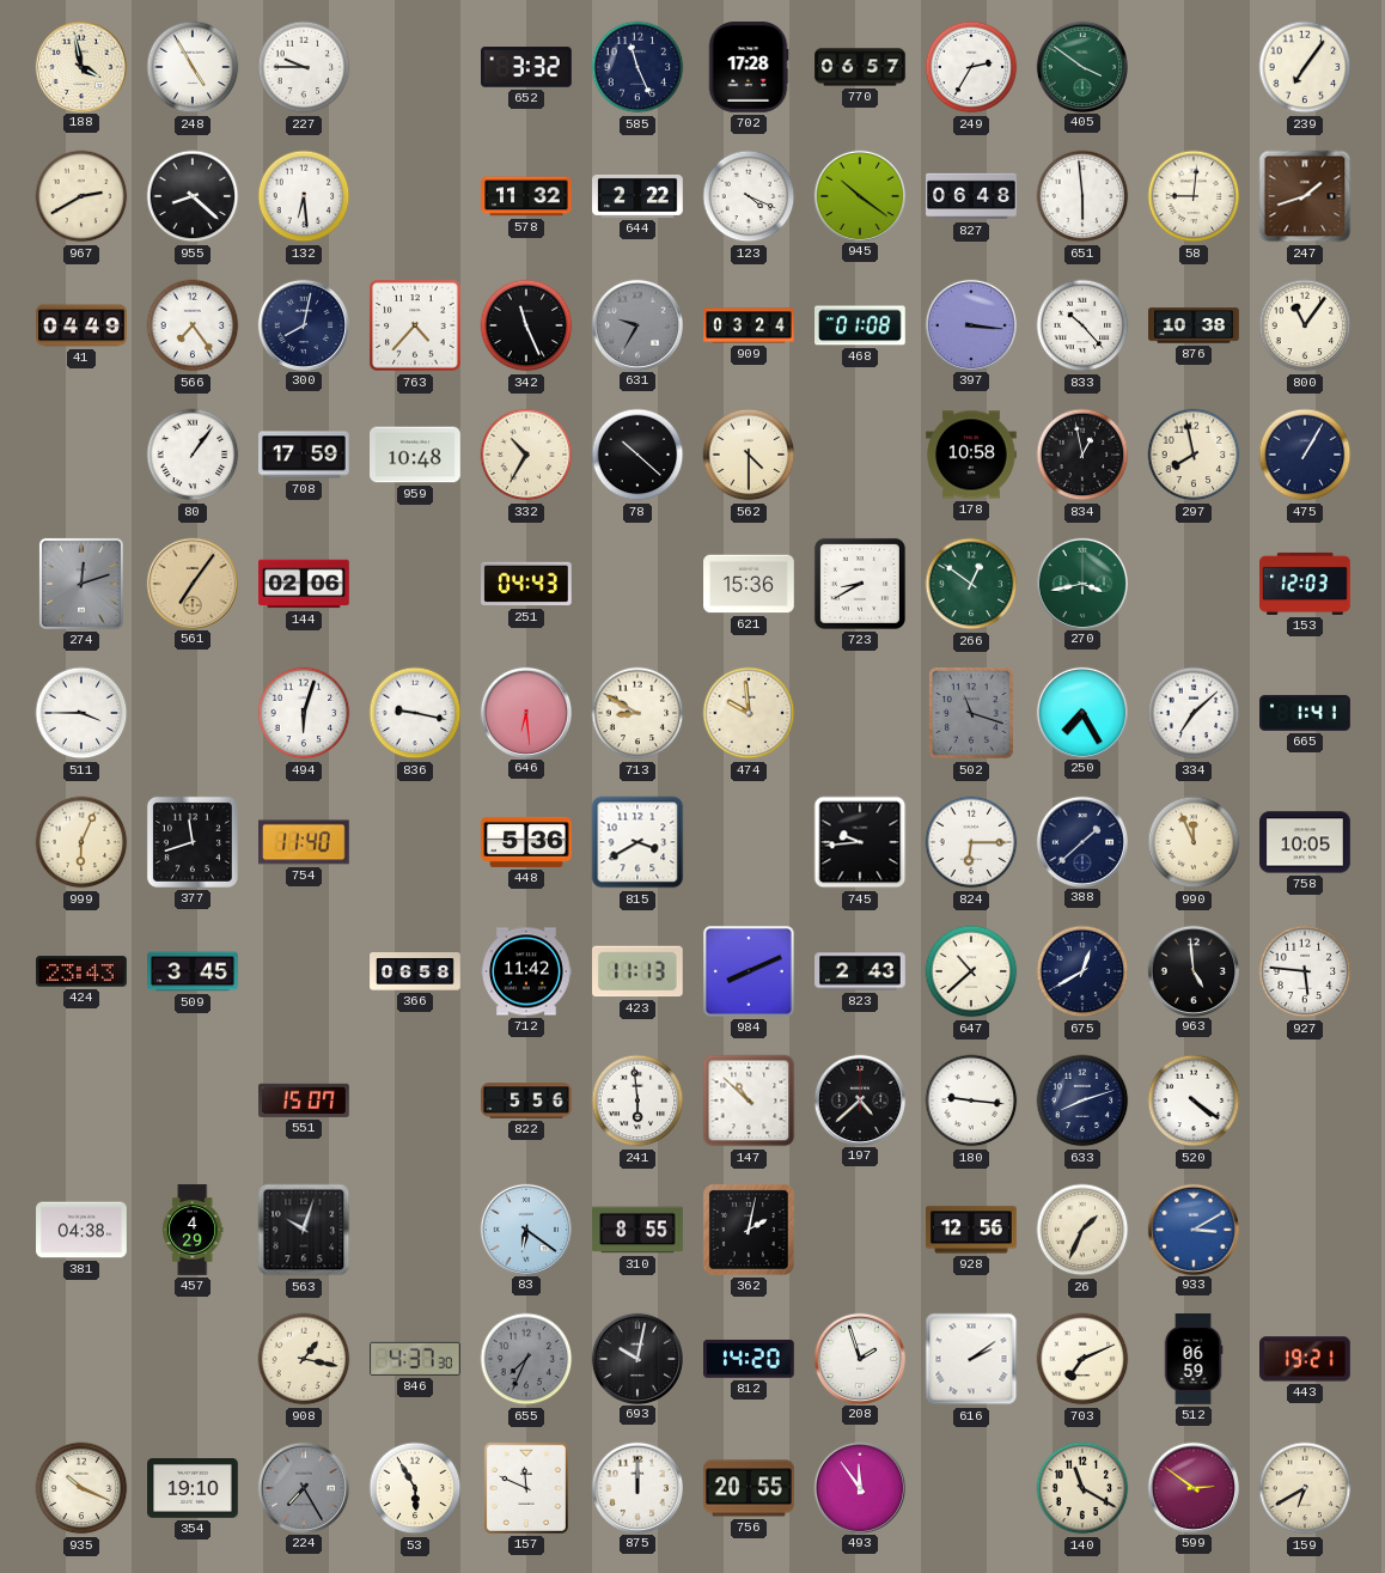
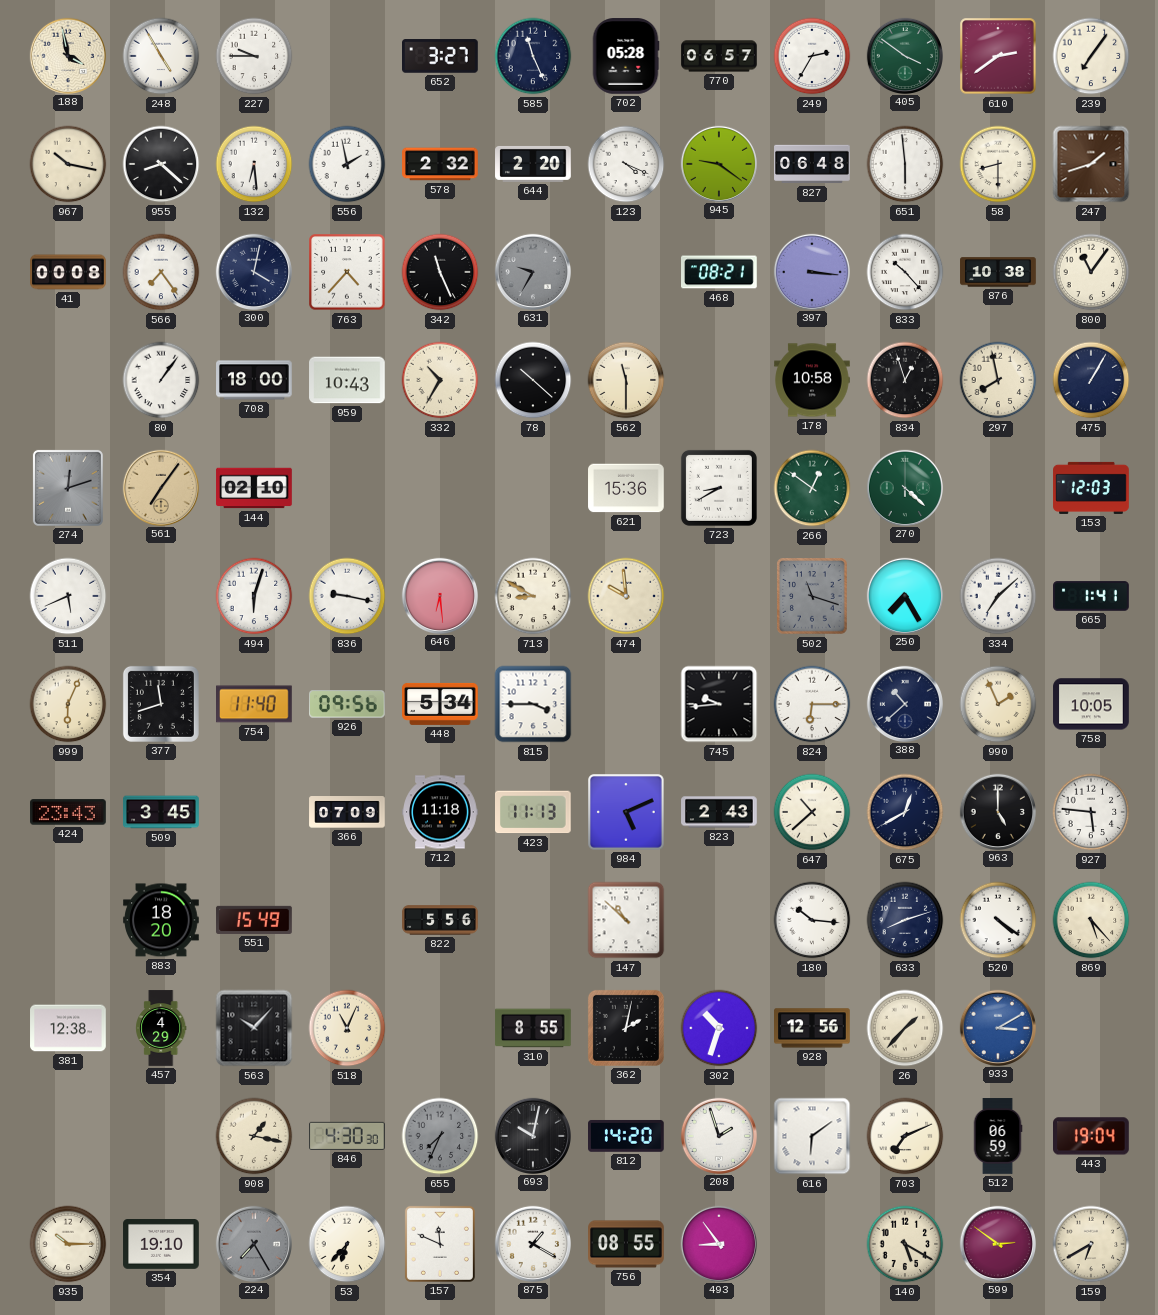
652: 3:32 -> 3:27
702: 17:28 -> 05:28
610: none -> 2:39
967: 2:40 -> 10:17
556: none -> 1:58
578: 11:32 -> 2:32
644: 2:22 -> 2:20
945: 10:21 -> 9:21
58: 9:01 -> 8:30
41: 04:49 -> 00:08
300: 8:02 -> 4:02
909: 03:24 -> none
468: 01:08 -> 08:21
708: 17:59 -> 18:00
959: 10:48 -> 10:43
562: 4:30 -> 11:30
834: 12:58 -> 12:57
144: 02:06 -> 02:10
251: 04:43 -> none
270: 3:43 -> 4:22
511: 3:45 -> 5:41
926: none -> 09:56
448: 5:36 -> 5:34
815: 3:40 -> 3:45
388: 1:38 -> 10:38
990: 11:56 -> 1:56
366: 06:58 -> 07:09
712: 11:42 -> 11:18
984: 8:11 -> 5:11
963: 4:59 -> 5:00
883: none -> 18:20
551: 15:07 -> 15:49
241: 5:59 -> none
197: 4:38 -> none
180: 9:16 -> 10:16
869: none -> 5:23
381: 04:38 -> 12:38
563: 10:03 -> 10:07
518: none -> 11:04
83: 6:21 -> none
302: none -> 10:33
26: 1:34 -> 1:37
846: 4:37 -> 4:30
616: 2:09 -> 6:09
443: 19:21 -> 19:04
935: 10:19 -> 10:15
53: 5:55 -> 6:37
875: 12:00 -> 1:20
756: 20:55 -> 08:55
493: 11:54 -> 8:54
140: 11:20 -> 5:20
